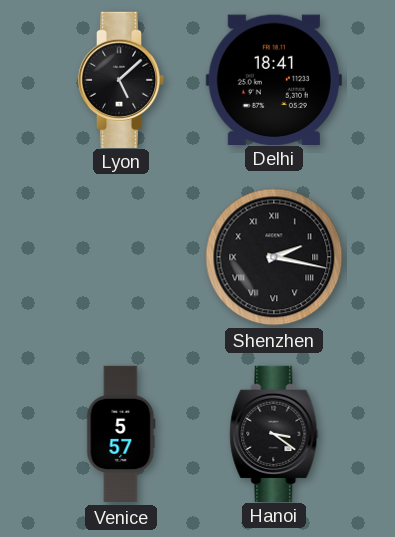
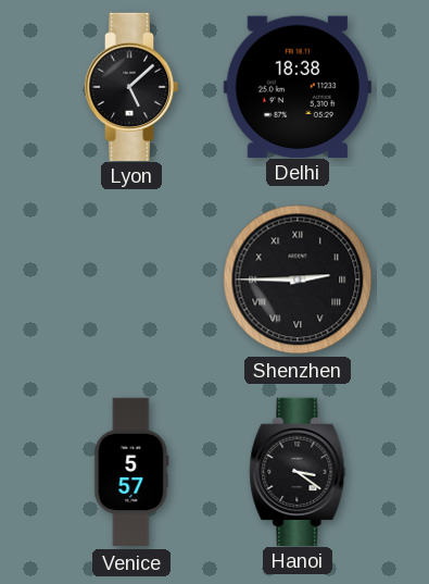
Delhi: 18:41 -> 18:38
Shenzhen: 2:17 -> 2:45
